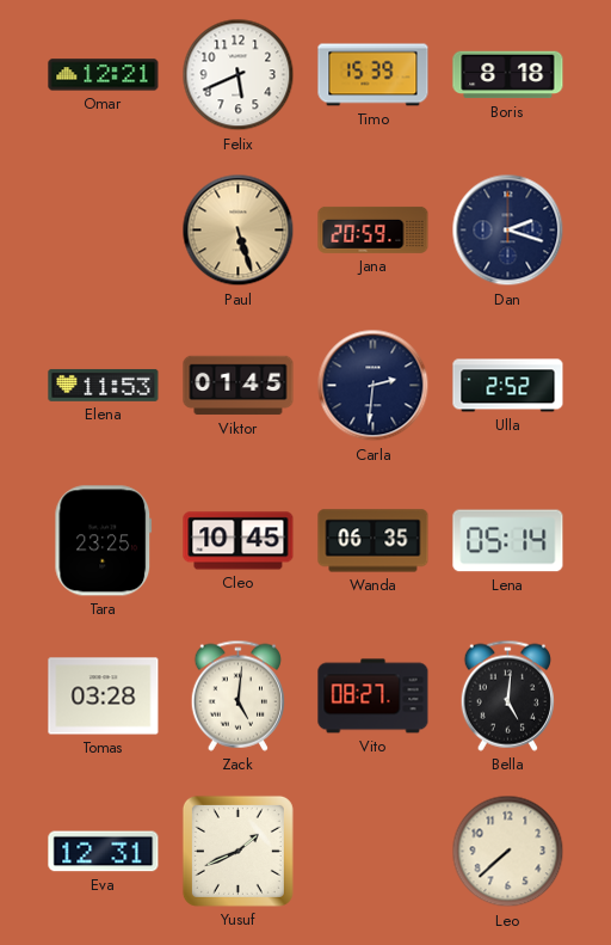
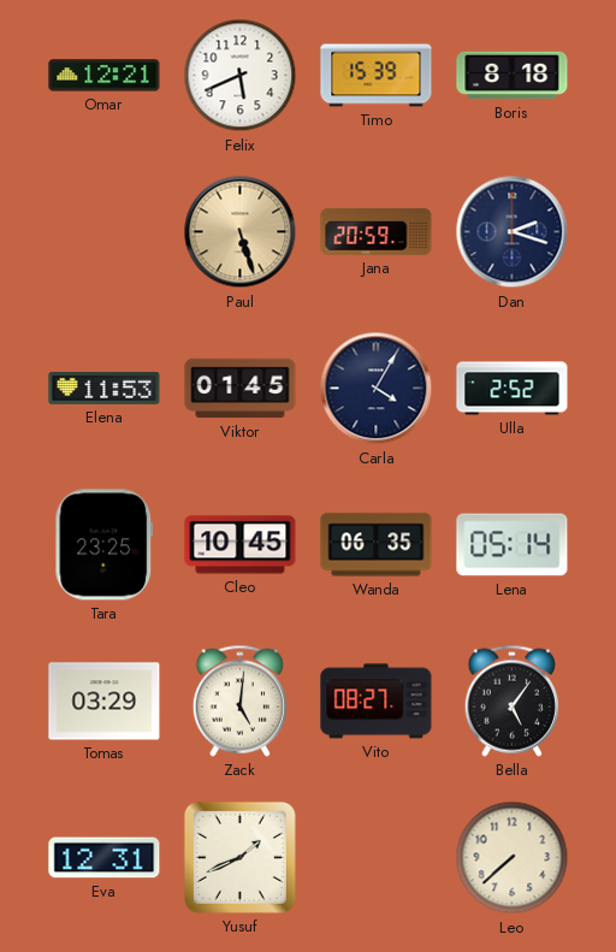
Carla: 2:31 -> 4:05
Tomas: 03:28 -> 03:29
Bella: 5:01 -> 5:06
